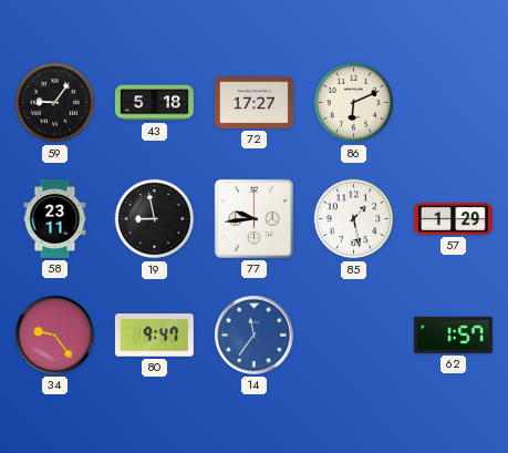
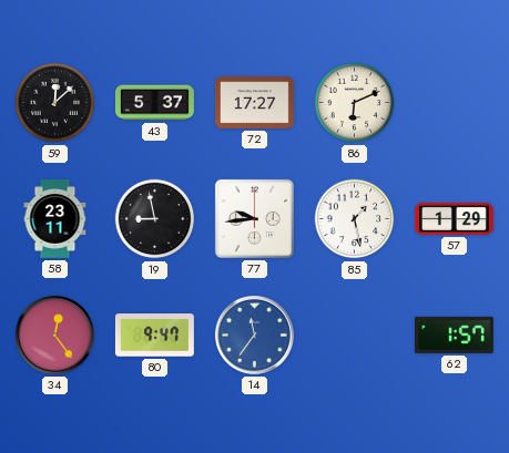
59: 9:06 -> 12:08
43: 5:18 -> 5:37
34: 9:24 -> 12:24
